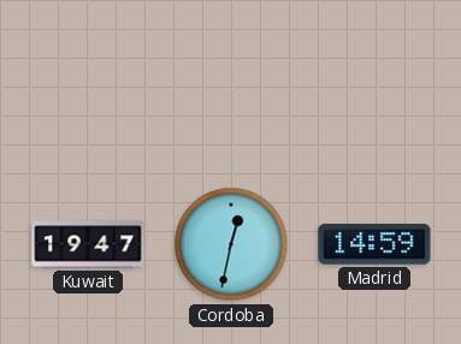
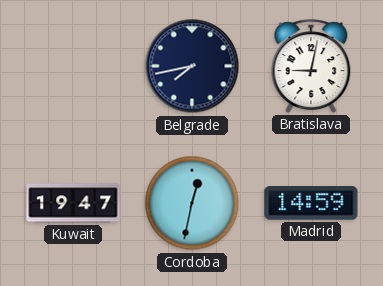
Belgrade: none -> 7:43
Bratislava: none -> 9:02
